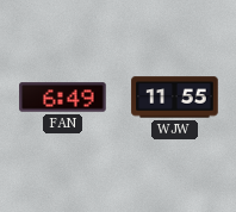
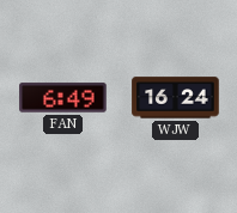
WJW: 11:55 -> 16:24
